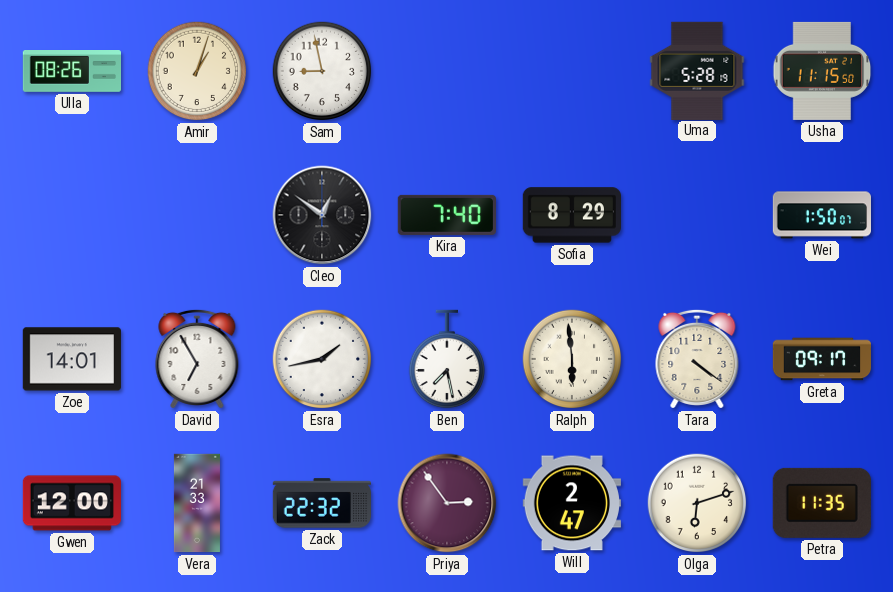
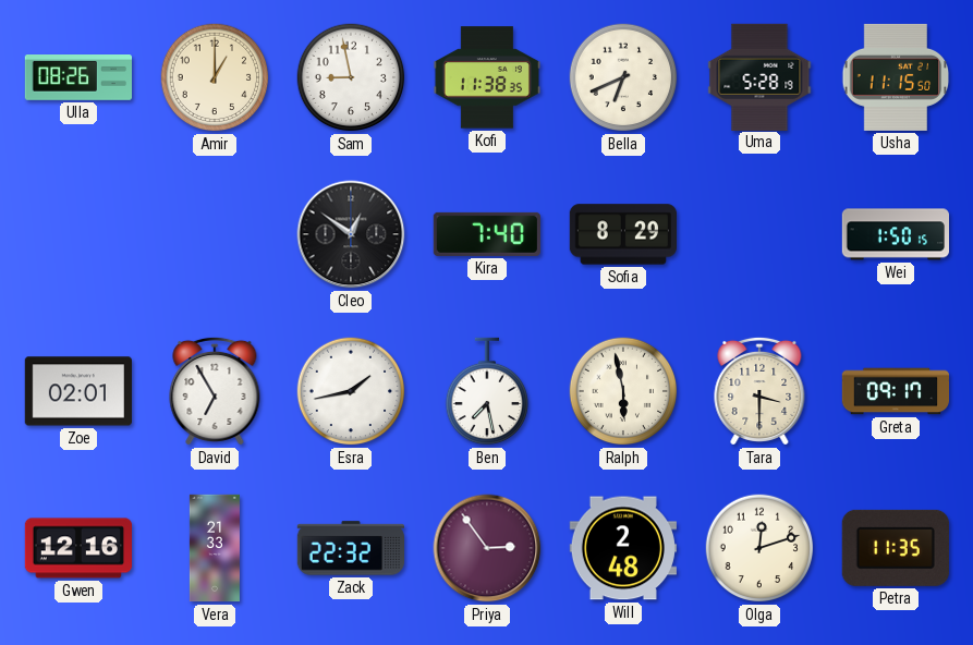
Amir: 1:03 -> 1:00
Kofi: none -> 11:38
Bella: none -> 6:41
Wei: 1:50:07 -> 1:50:15
Zoe: 14:01 -> 02:01
Ralph: 5:59 -> 5:58
Tara: 4:21 -> 3:30
Gwen: 12:00 -> 12:16
Will: 2:47 -> 2:48
Olga: 6:12 -> 12:12
